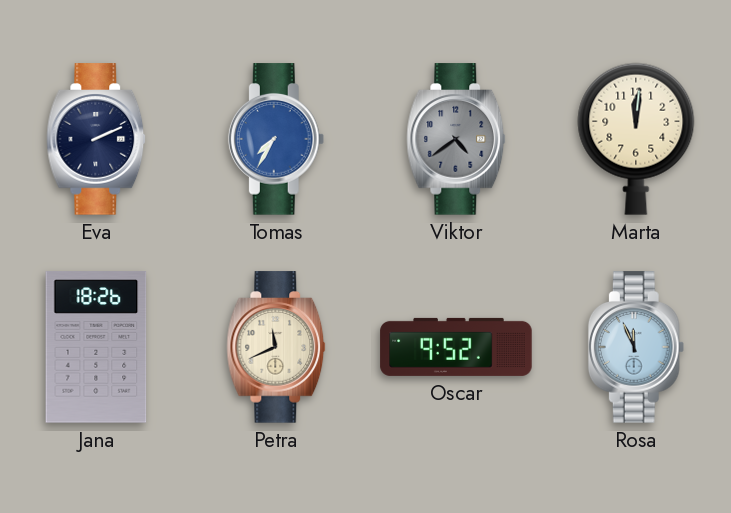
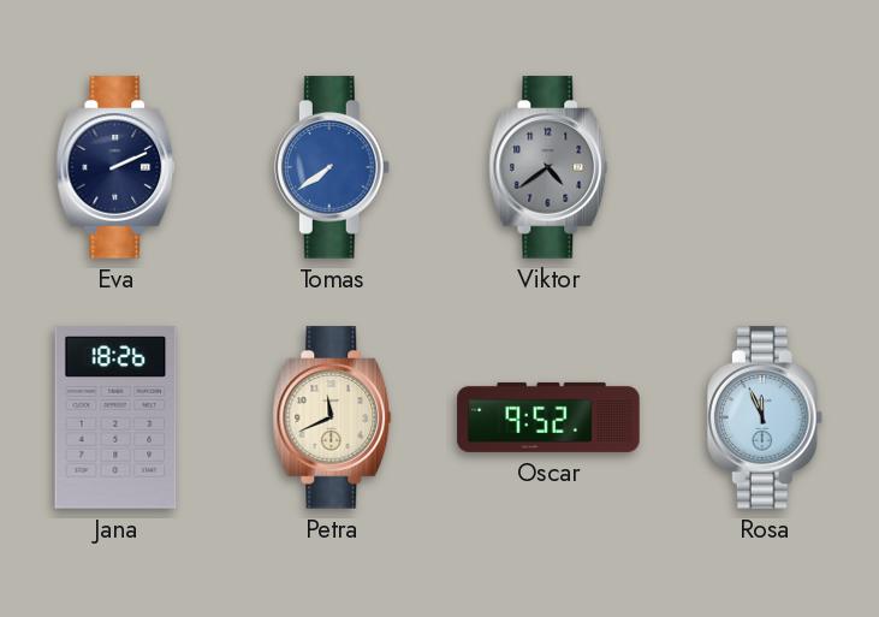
Tomas: 7:35 -> 7:39
Marta: 12:01 -> none
